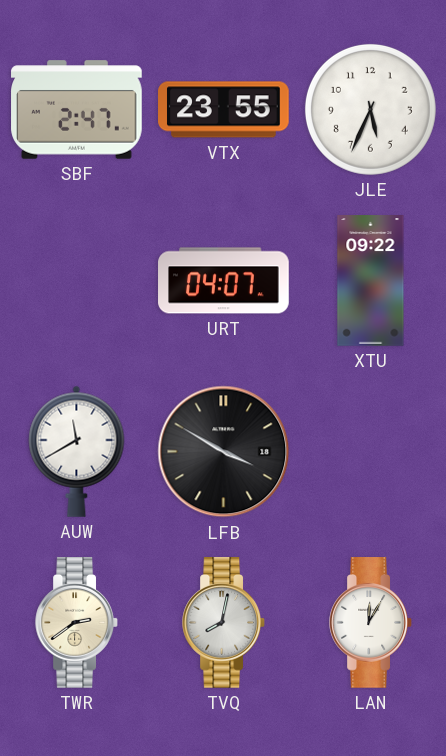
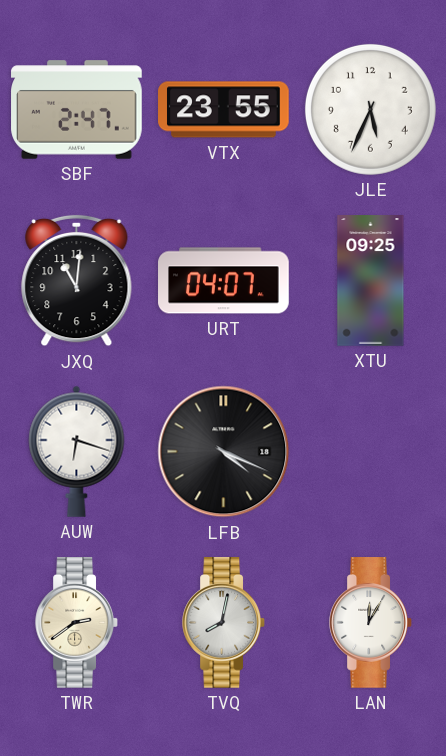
JXQ: none -> 11:01
XTU: 09:22 -> 09:25
AUW: 11:40 -> 6:18
LFB: 3:50 -> 4:19
